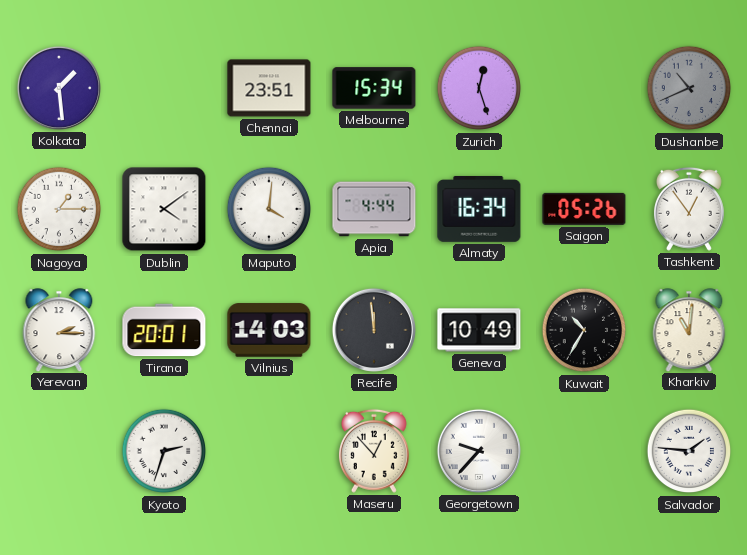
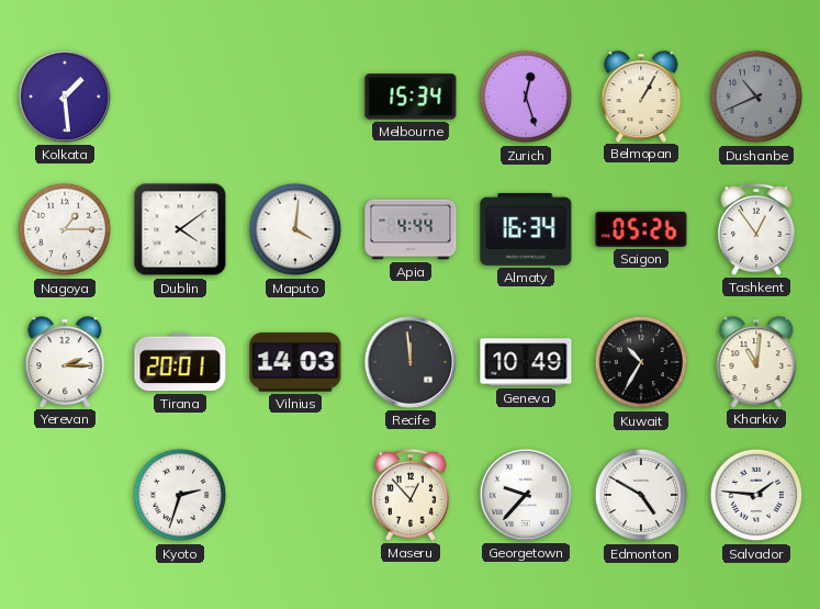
Chennai: 23:51 -> none
Belmopan: none -> 1:05
Edmonton: none -> 4:50
